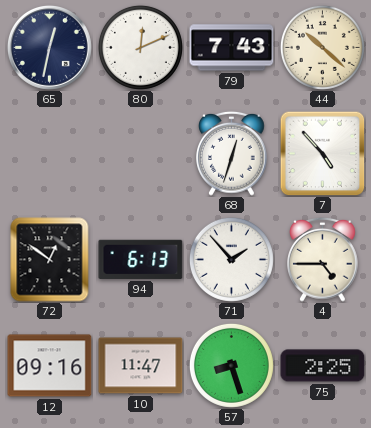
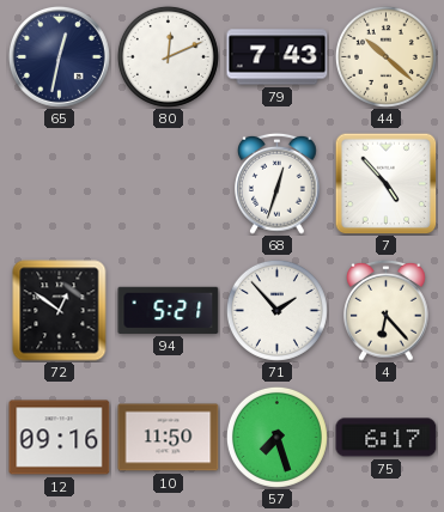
94: 6:13 -> 5:21
4: 4:45 -> 6:23
10: 11:47 -> 11:50
57: 8:27 -> 7:27
75: 2:25 -> 6:17
